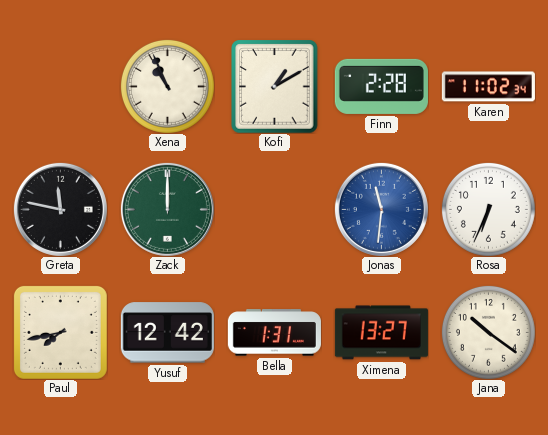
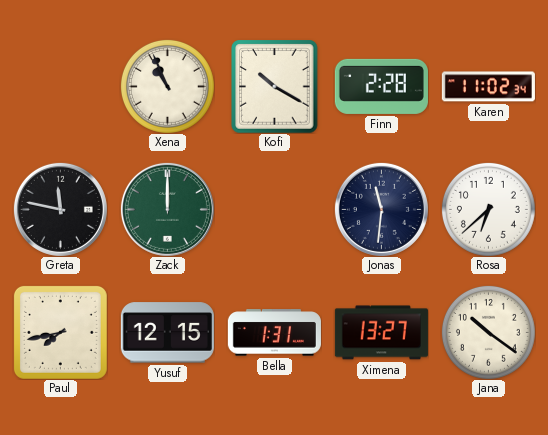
Kofi: 1:10 -> 10:20
Jonas dial: blue -> navy
Rosa: 6:34 -> 6:38
Yusuf: 12:42 -> 12:15
